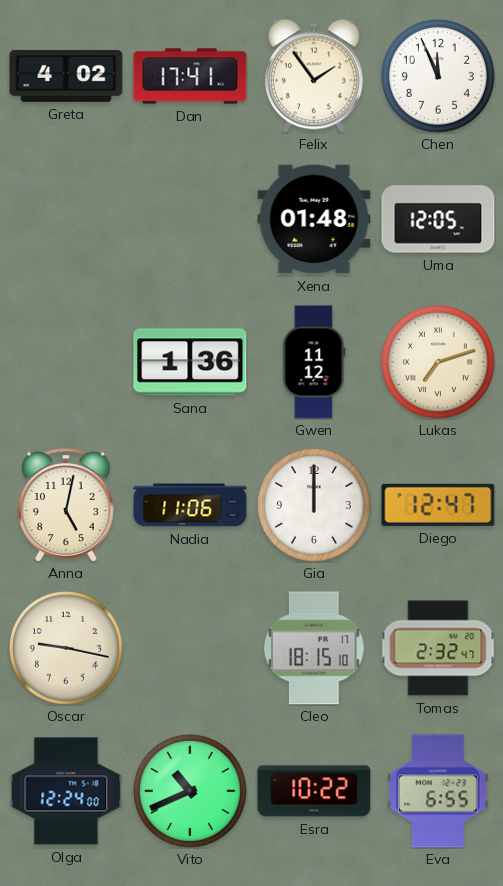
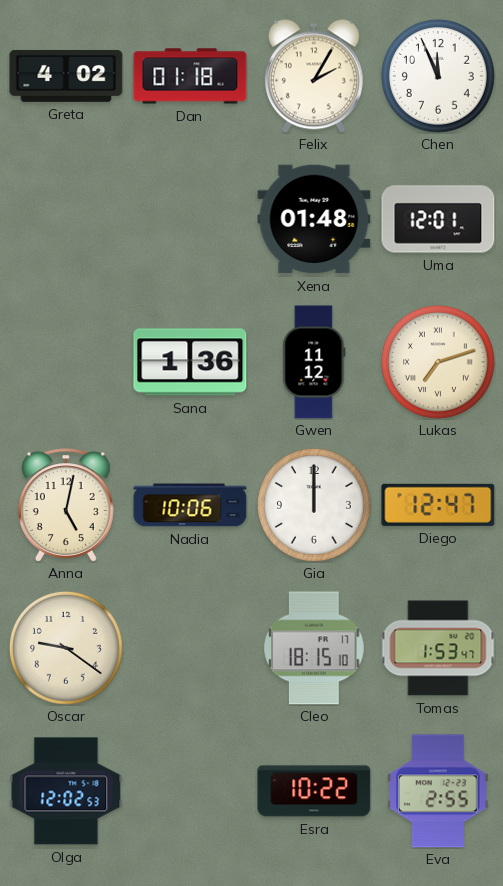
Dan: 17:41 -> 01:18
Felix: 1:54 -> 2:05
Uma: 12:05 -> 12:01
Nadia: 11:06 -> 10:06
Oscar: 9:17 -> 9:21
Tomas: 2:32 -> 1:53
Olga: 12:24 -> 12:02
Vito: 10:41 -> none
Eva: 6:55 -> 2:55
